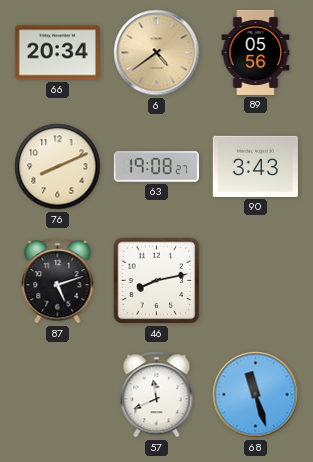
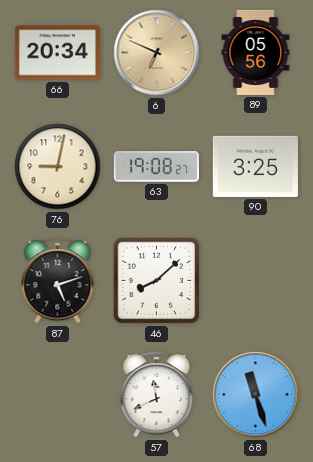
6: 4:39 -> 6:49
76: 8:11 -> 9:02
90: 3:43 -> 3:25
46: 8:13 -> 8:08
